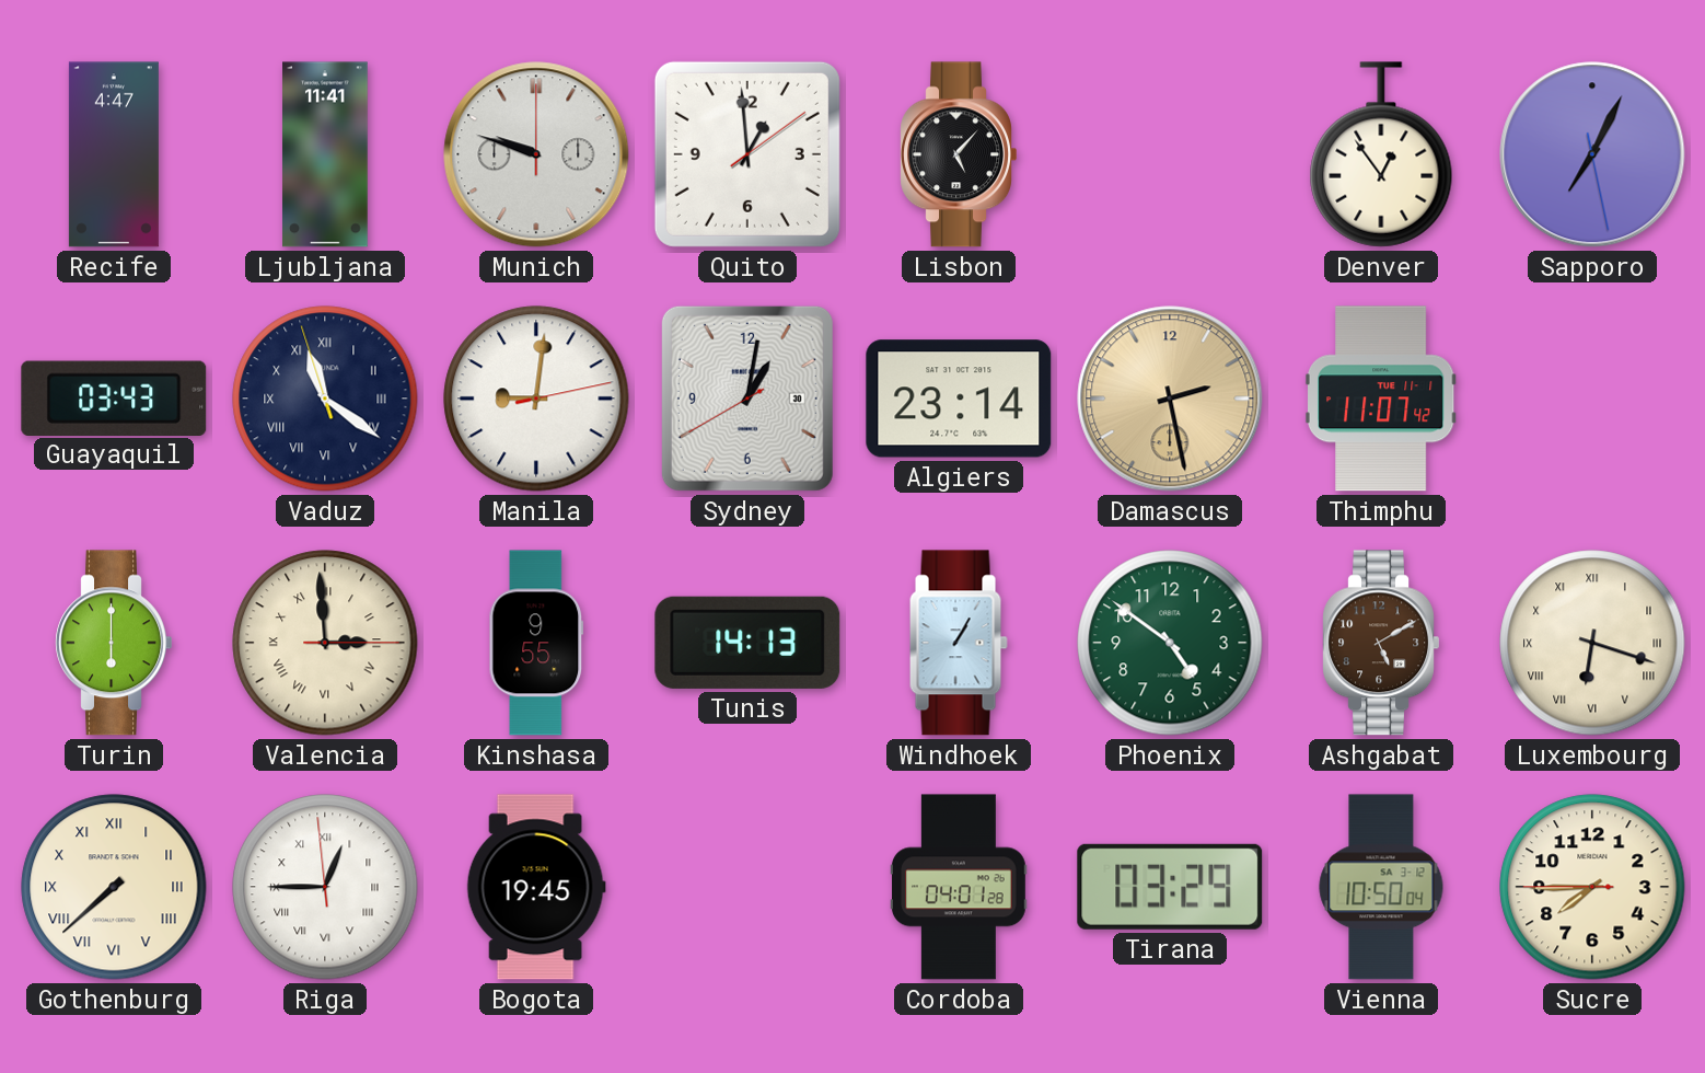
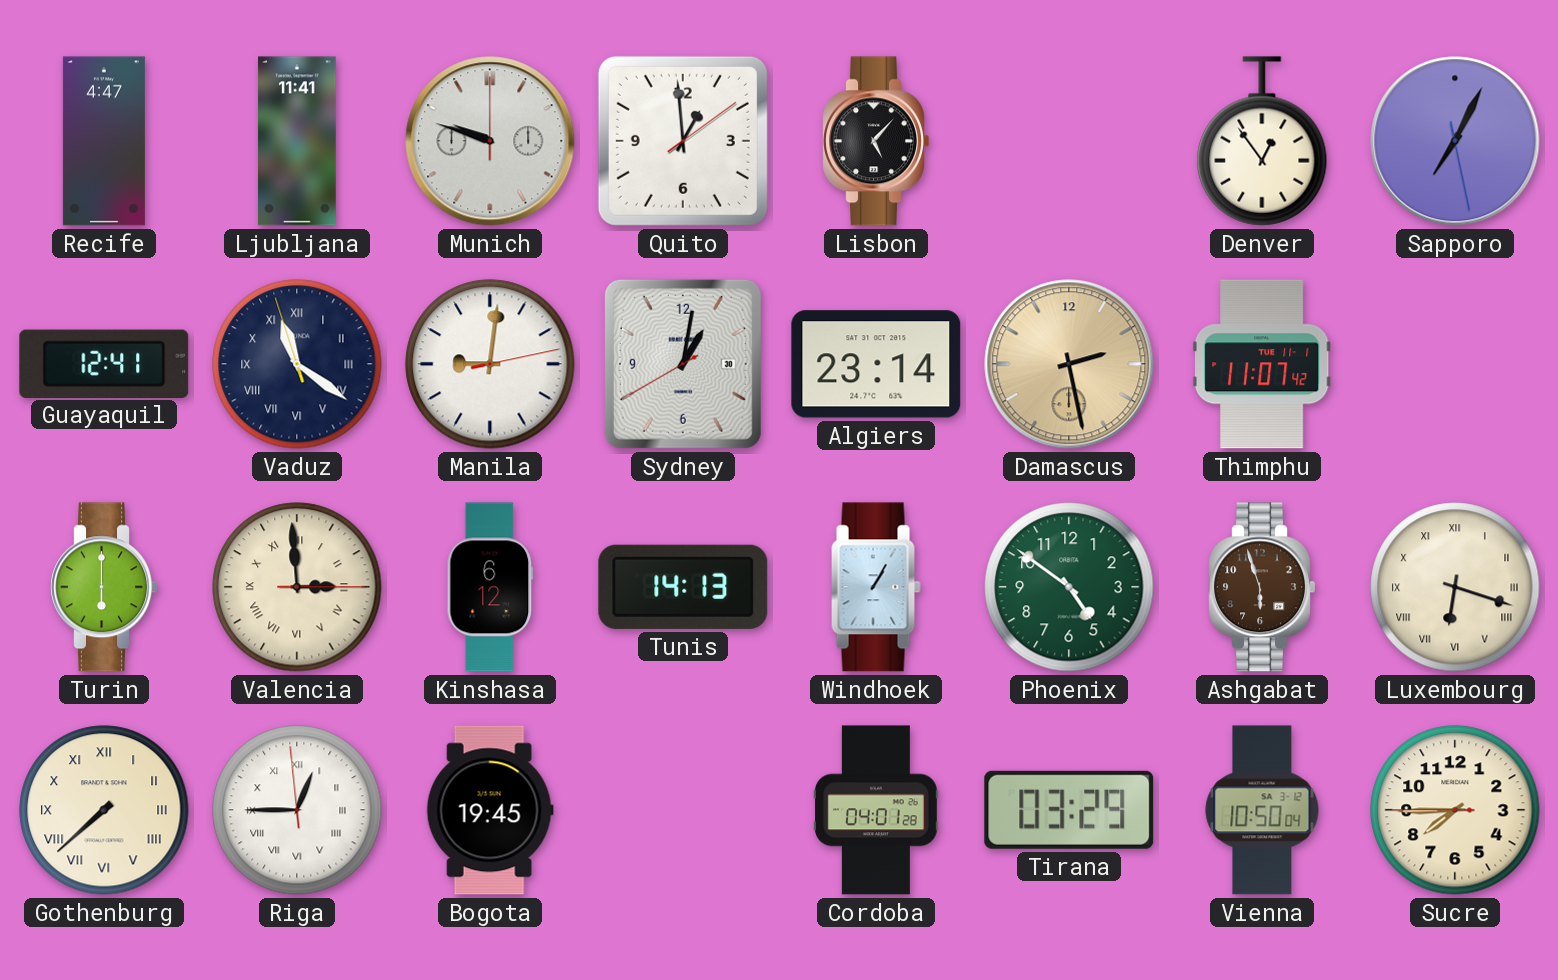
Guayaquil: 03:43 -> 12:41
Kinshasa: 9:55 -> 6:12
Ashgabat: 5:10 -> 5:57
